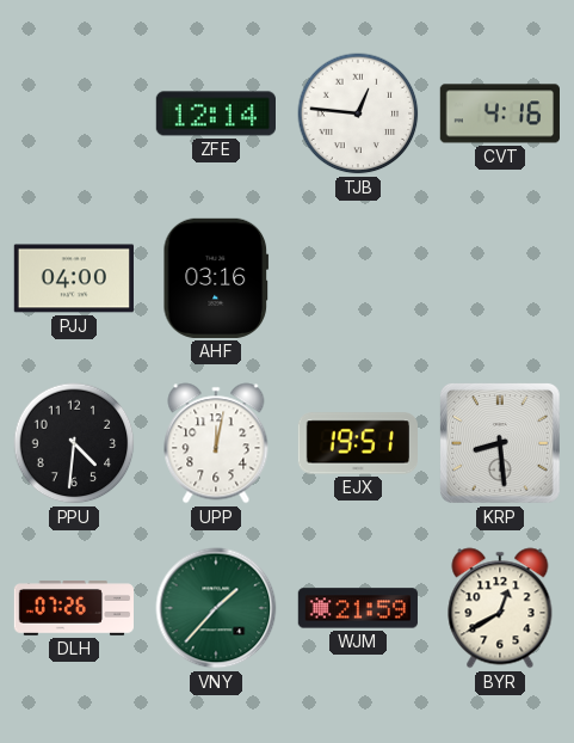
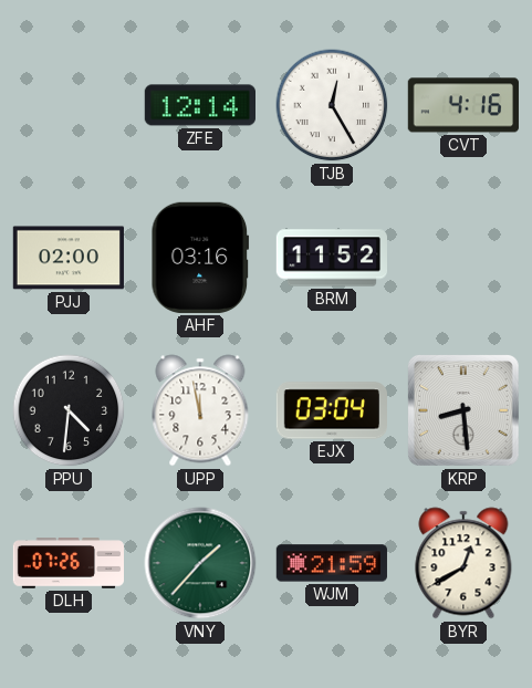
TJB: 12:46 -> 12:25
PJJ: 04:00 -> 02:00
BRM: none -> 11:52
UPP: 12:02 -> 11:58
EJX: 19:51 -> 03:04
